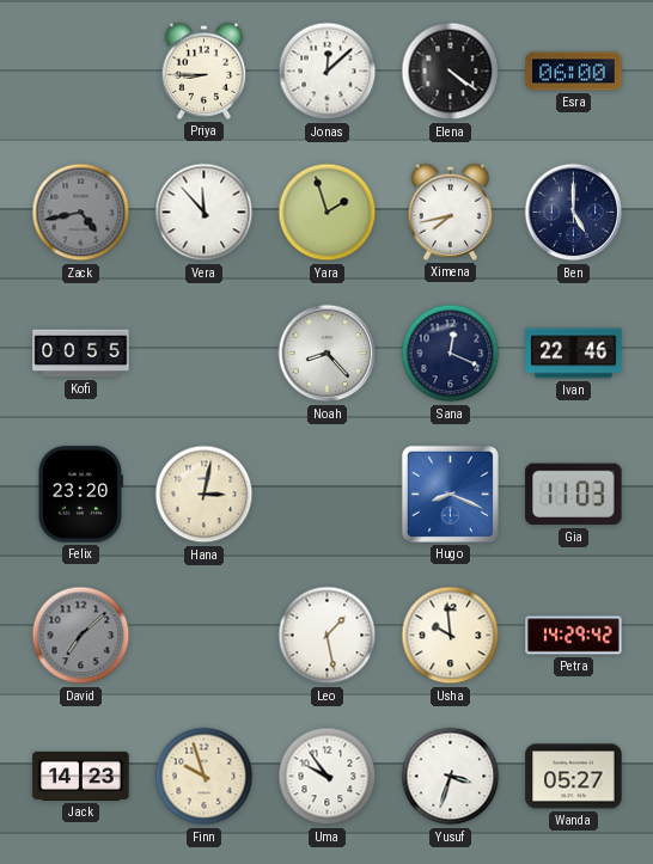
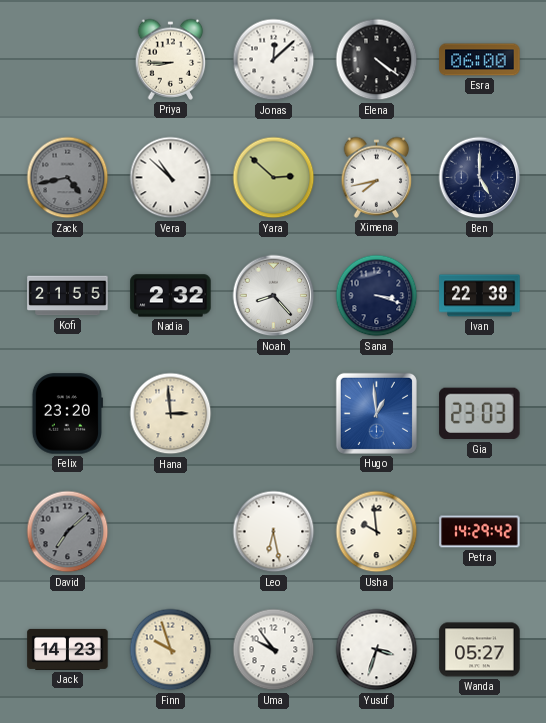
Vera: 11:53 -> 10:52
Yara: 1:57 -> 2:52
Kofi: 00:55 -> 21:55
Nadia: none -> 2:32
Sana: 12:19 -> 3:18
Ivan: 22:46 -> 22:38
Hana: 3:02 -> 2:59
Hugo: 8:19 -> 12:59
Gia: 11:03 -> 23:03
Leo: 1:28 -> 6:28
